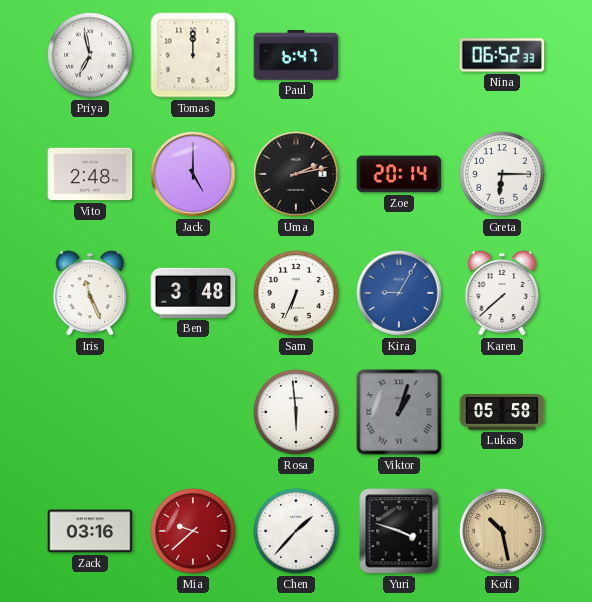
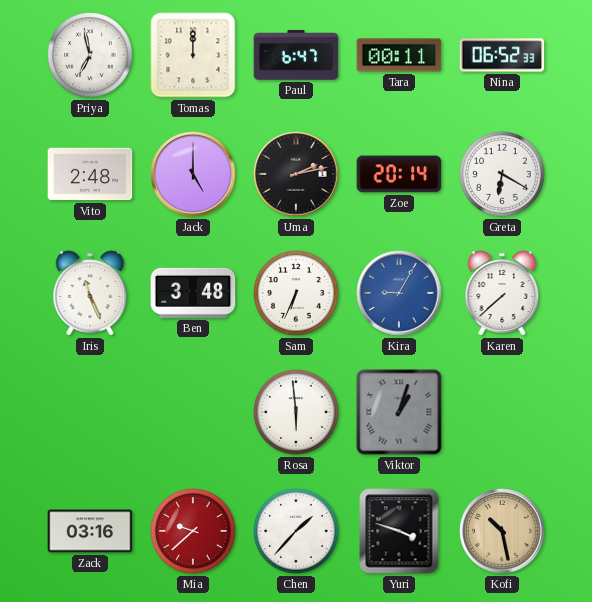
Tara: none -> 00:11
Greta: 6:15 -> 6:20
Lukas: 05:58 -> none
